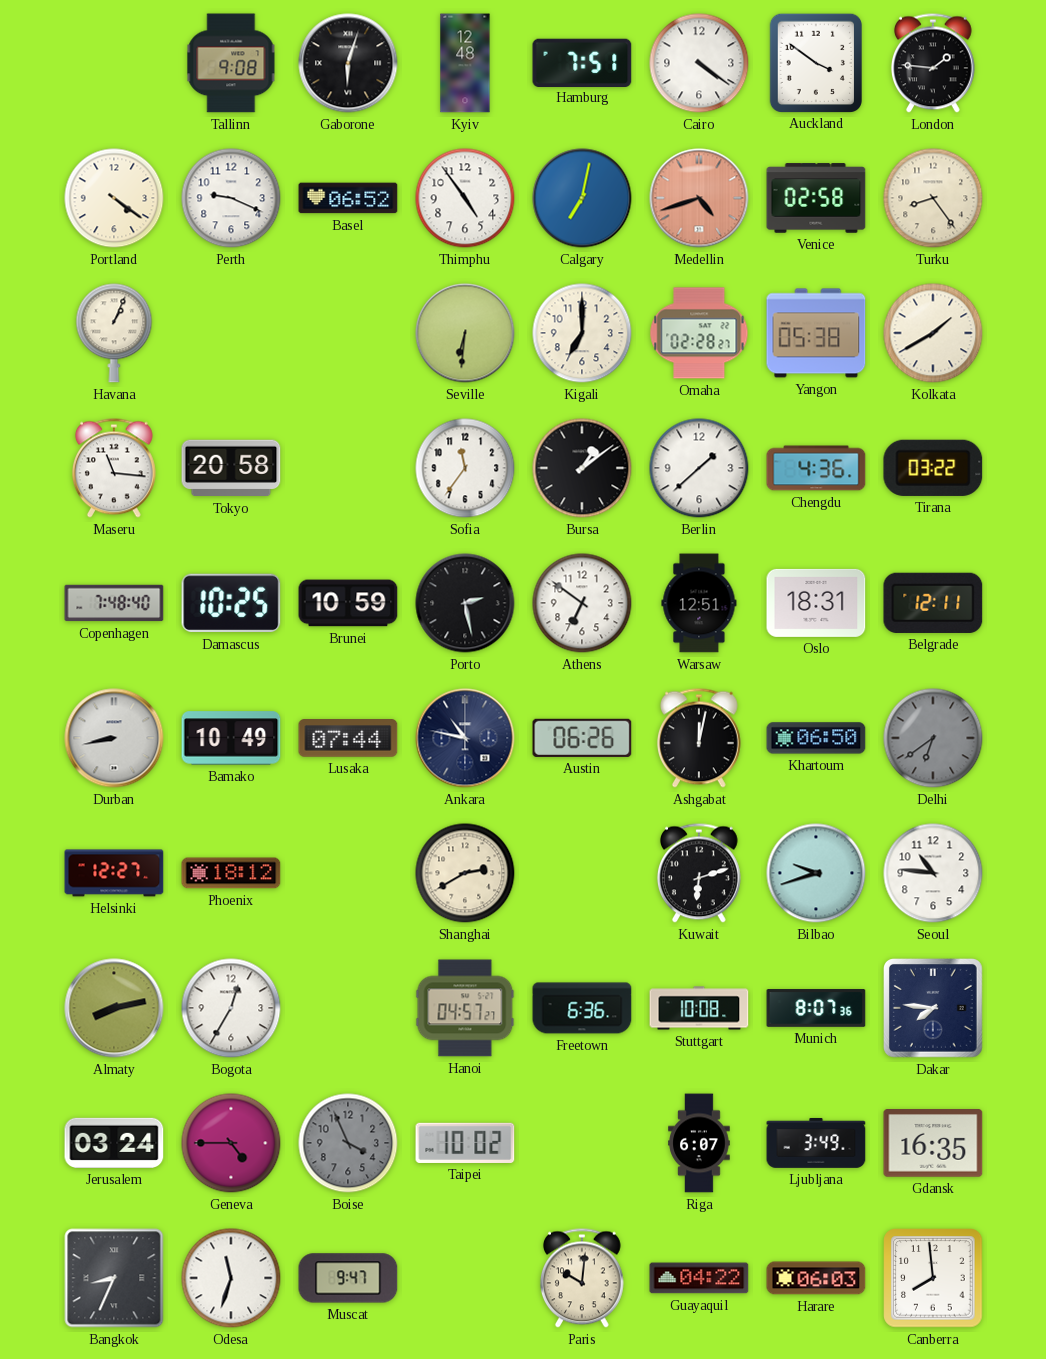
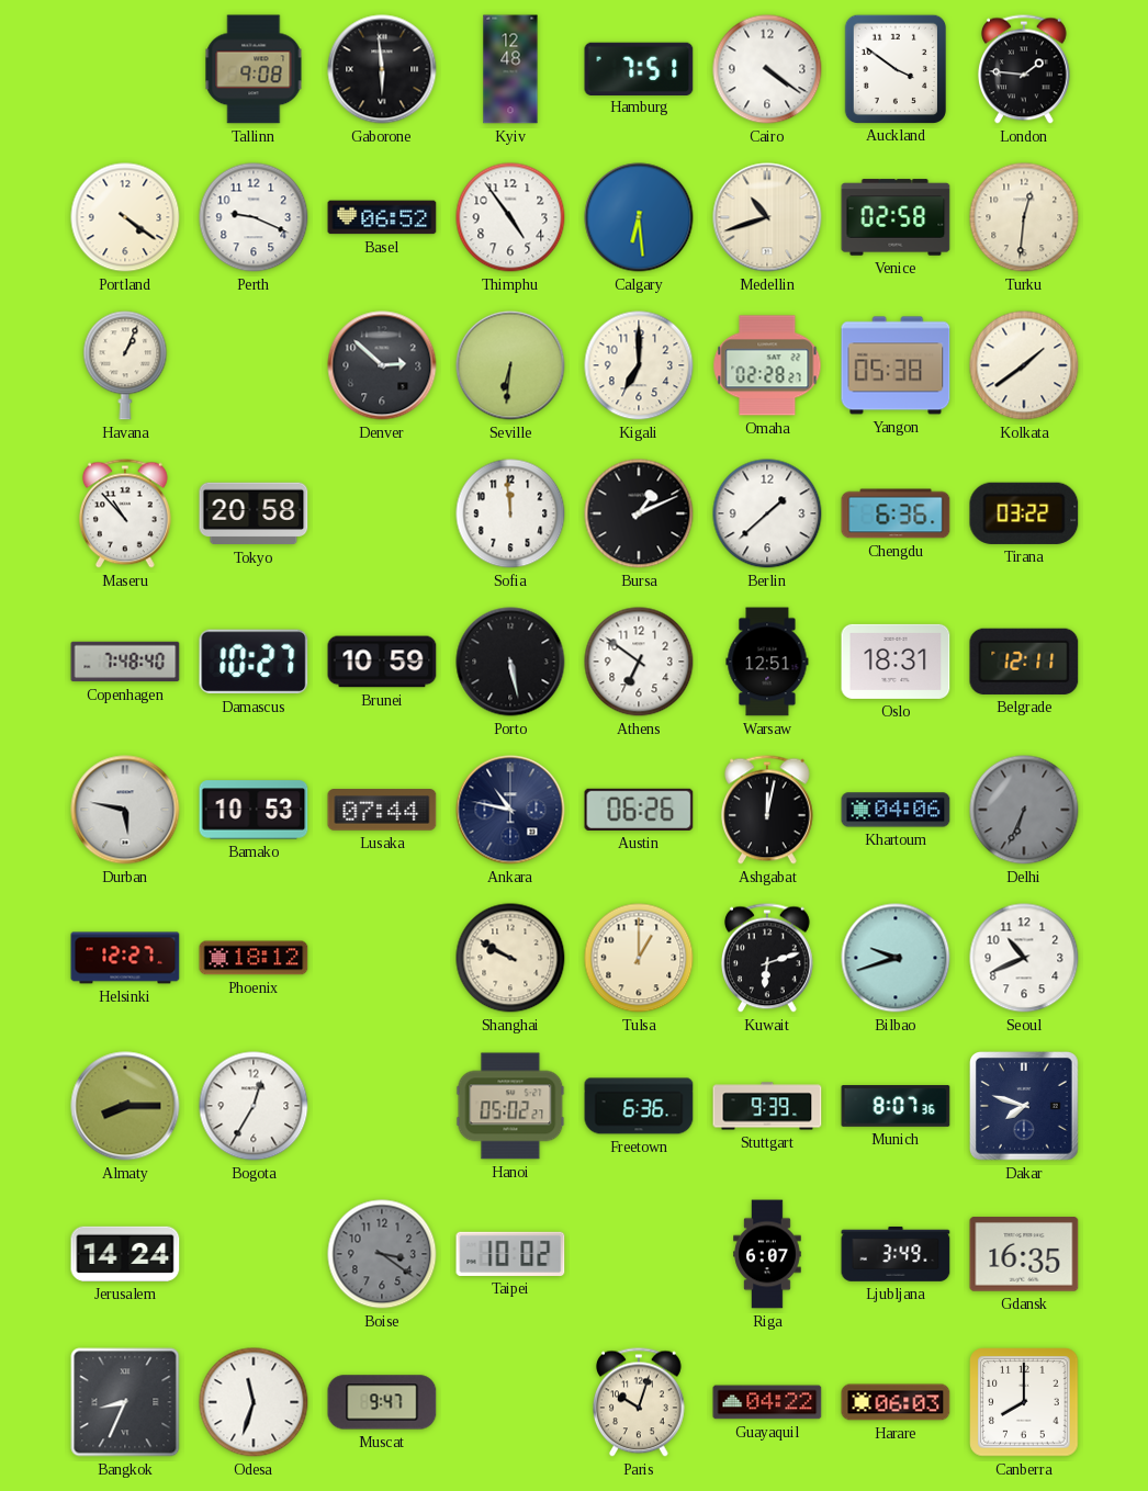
Gaborone: 6:03 -> 5:59
Calgary: 7:02 -> 6:29
Medellin: 4:42 -> 10:42
Medellin dial: salmon -> cream
Turku: 8:24 -> 12:31
Denver: none -> 2:52
Kolkata: 1:40 -> 1:39
Maseru: 11:16 -> 10:53
Sofia: 11:36 -> 11:59
Bursa: 1:09 -> 1:11
Chengdu: 4:36 -> 6:36
Damascus: 10:25 -> 10:27
Porto: 2:28 -> 5:28
Durban: 8:43 -> 5:47
Bamako: 10:49 -> 10:53
Khartoum: 06:50 -> 04:06
Delhi: 6:39 -> 6:34
Shanghai: 2:40 -> 9:50
Tulsa: none -> 1:00
Seoul: 10:46 -> 10:41
Almaty: 8:13 -> 8:15
Hanoi: 04:57 -> 05:02
Stuttgart: 10:08 -> 9:39
Dakar: 7:46 -> 7:48
Jerusalem: 03:24 -> 14:24
Geneva: 4:45 -> none
Boise: 3:56 -> 3:21
Paris: 10:01 -> 10:03
Canberra: 7:59 -> 8:00
